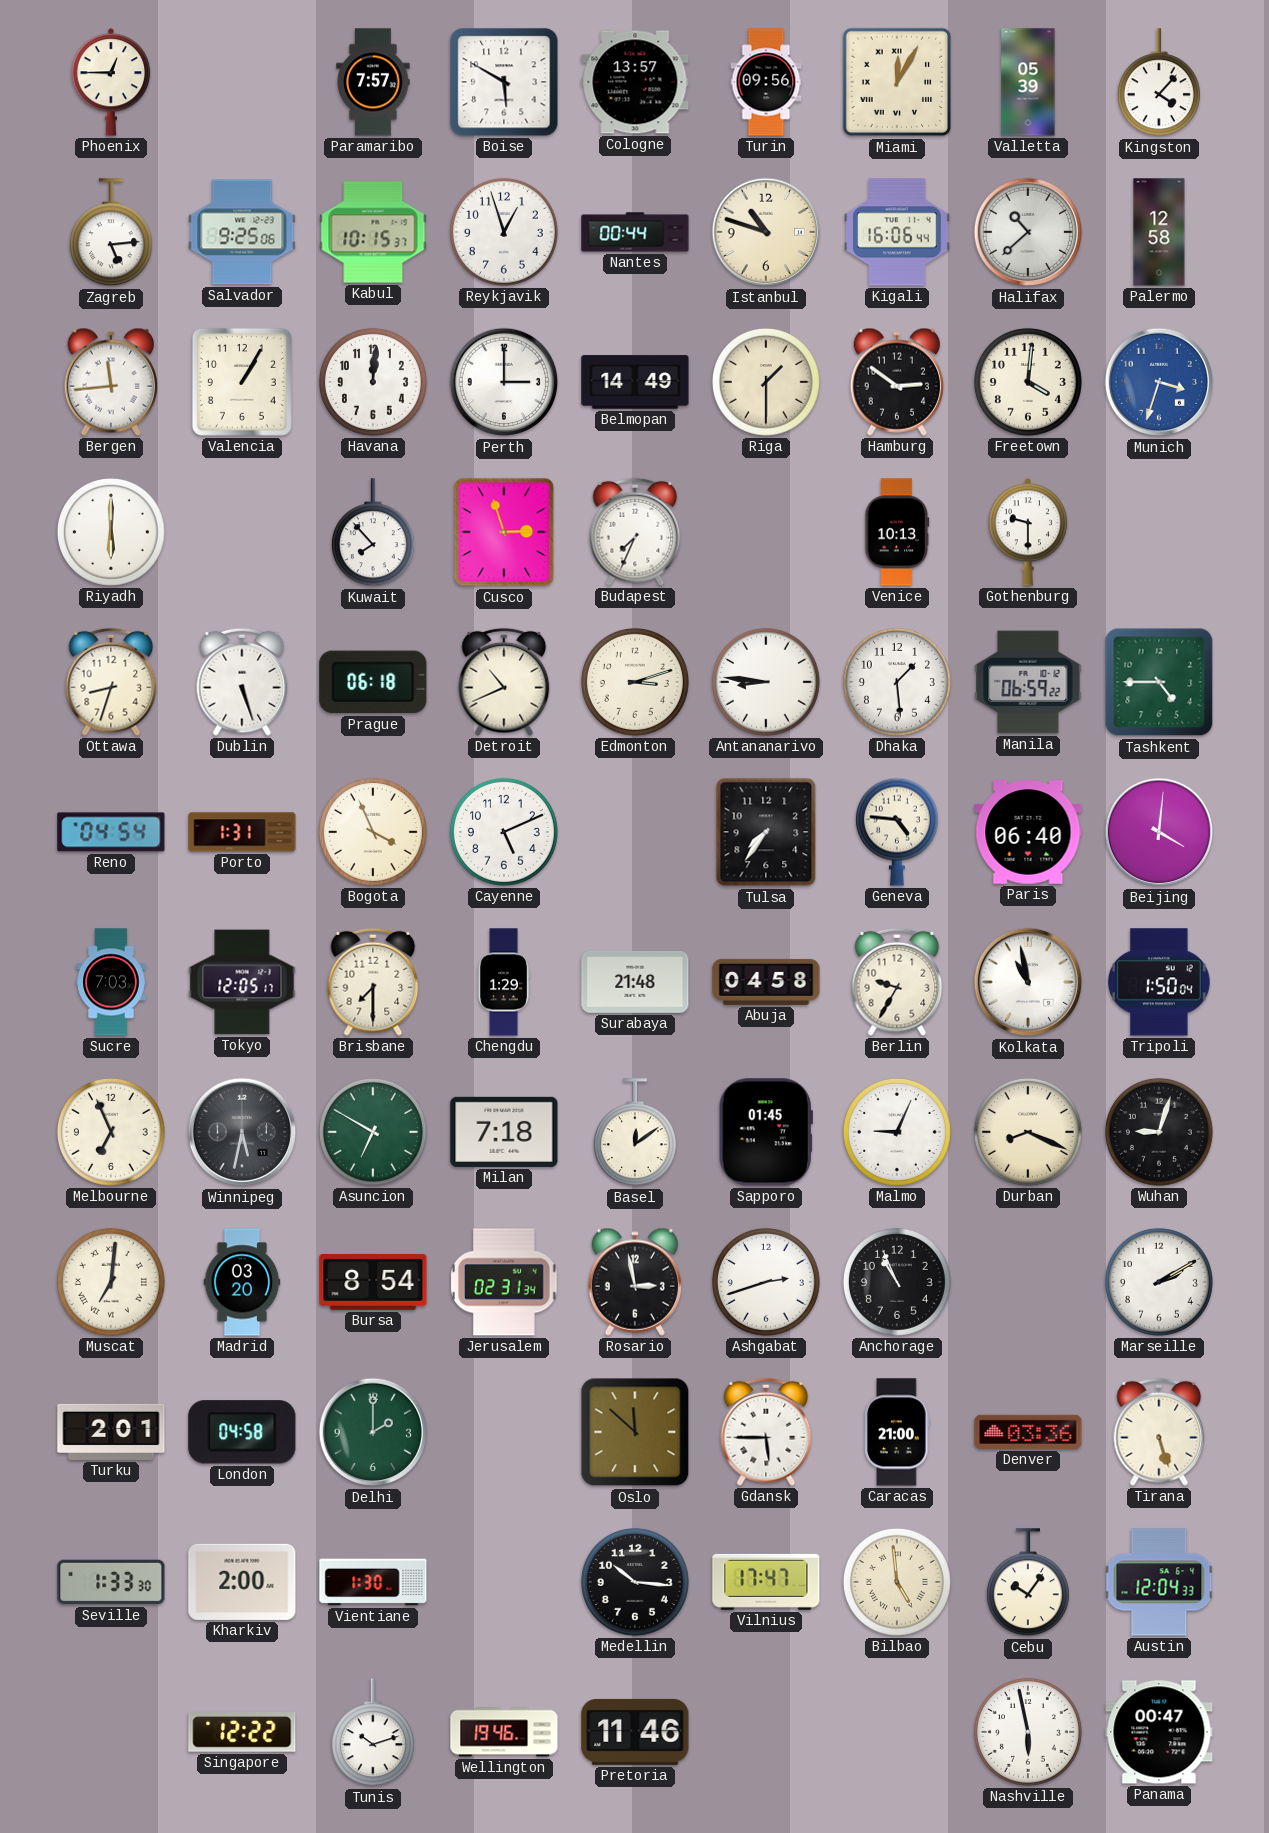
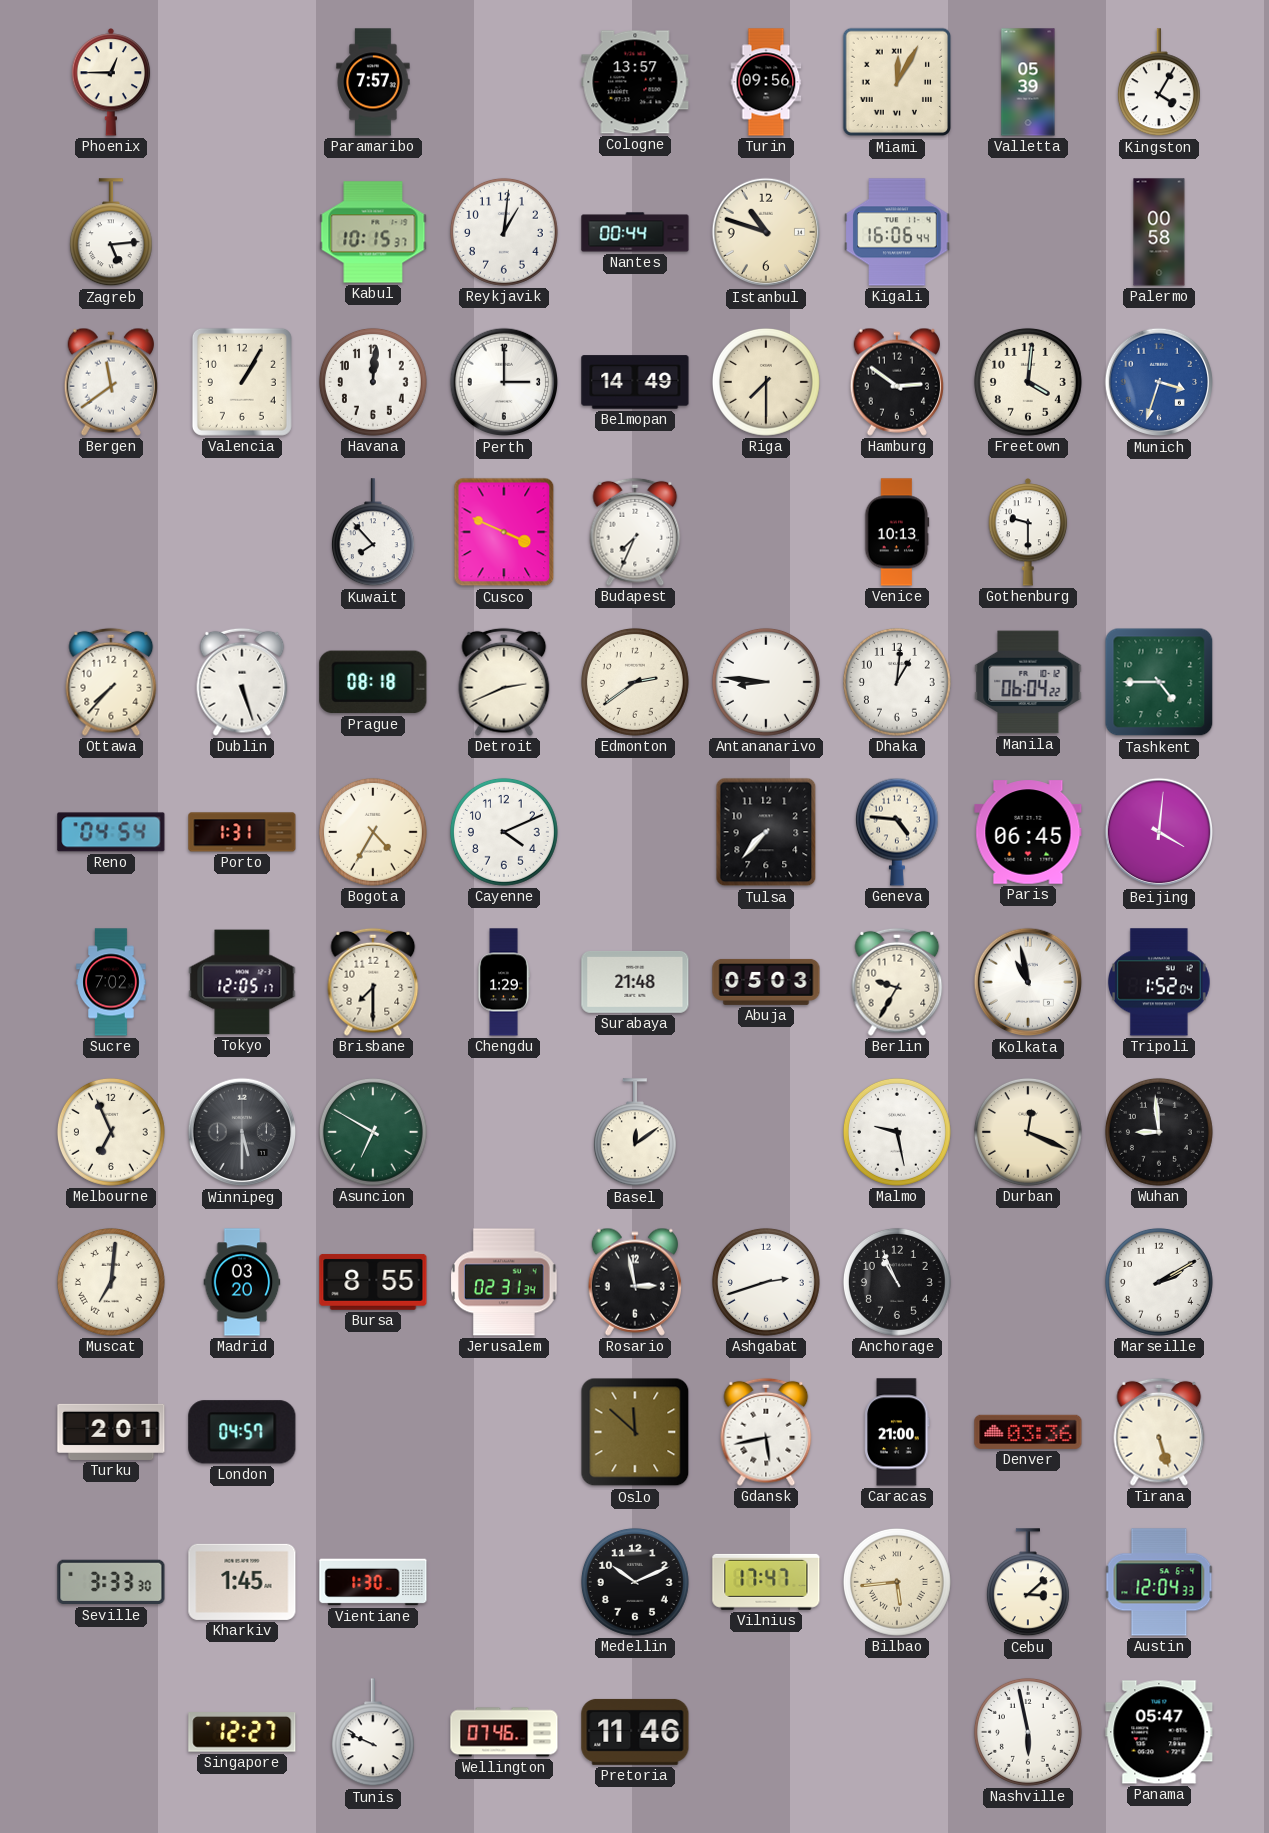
Boise: 5:50 -> none
Kingston: 4:07 -> 4:05
Salvador: 9:25 -> none
Reykjavik: 12:57 -> 1:01
Halifax: 10:38 -> none
Palermo: 12:58 -> 00:58
Bergen: 11:44 -> 11:39
Riga: 1:30 -> 7:30
Riyadh: 6:00 -> none
Cusco: 2:57 -> 3:49
Ottawa: 8:33 -> 7:37
Prague: 06:18 -> 08:18
Detroit: 10:41 -> 2:41
Edmonton: 3:12 -> 2:39
Dhaka: 1:29 -> 1:01
Manila: 06:59 -> 06:04
Bogota: 3:56 -> 4:35
Cayenne: 5:11 -> 4:11
Tulsa: 7:36 -> 7:37
Paris: 06:40 -> 06:45
Sucre: 7:03 -> 7:02
Abuja: 04:58 -> 05:03
Tripoli: 1:50 -> 1:52
Winnipeg: 5:32 -> 5:30
Milan: 7:18 -> none
Sapporo: 01:45 -> none
Malmo: 9:04 -> 9:28
Durban: 8:19 -> 12:19
Wuhan: 9:03 -> 8:59
Bursa: 8:54 -> 8:55
London: 04:58 -> 04:57
Delhi: 2:00 -> none
Gdansk: 5:45 -> 5:43
Seville: 1:33 -> 3:33
Kharkiv: 2:00 -> 1:45
Medellin: 10:16 -> 10:11
Bilbao: 4:59 -> 5:44
Cebu: 10:06 -> 3:08
Singapore: 12:22 -> 12:27
Tunis: 10:12 -> 9:49
Wellington: 19:46 -> 07:46
Panama: 00:47 -> 05:47
